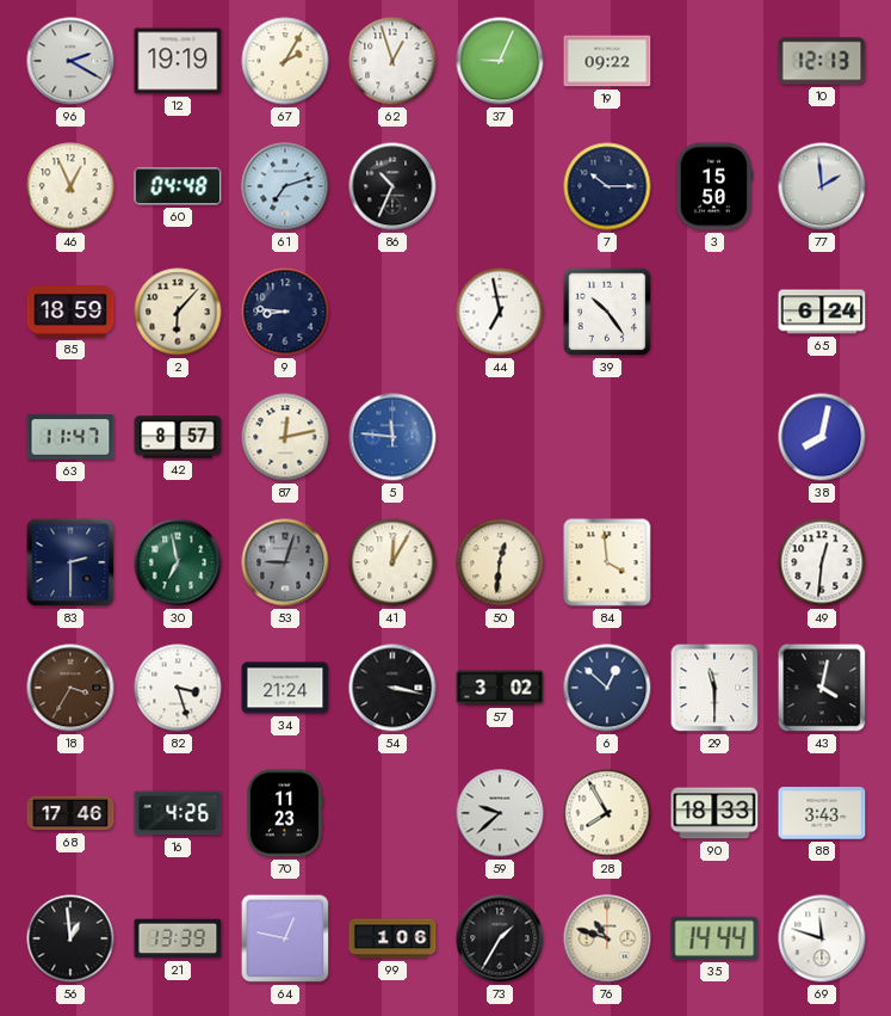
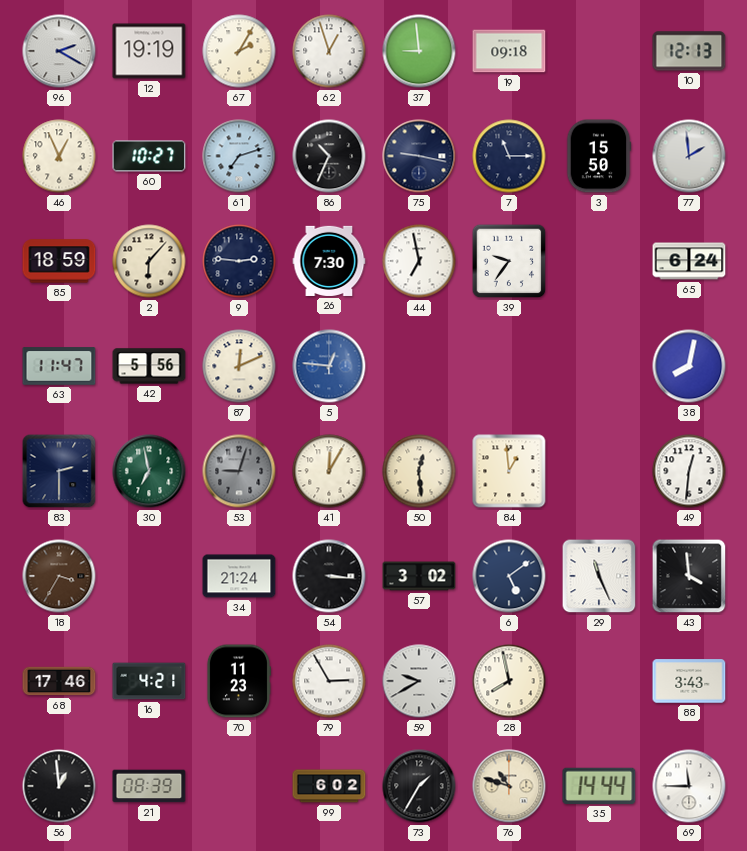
37: 9:04 -> 8:59
19: 09:22 -> 09:18
60: 04:48 -> 10:27
75: none -> 9:17
7: 10:15 -> 11:15
9: 8:46 -> 2:46
26: none -> 7:30
39: 10:24 -> 9:36
42: 8:57 -> 5:56
87: 12:13 -> 12:11
5: 11:46 -> 12:46
50: 12:31 -> 12:29
84: 3:59 -> 12:59
82: 3:27 -> none
54: 3:17 -> 3:16
6: 12:52 -> 5:09
29: 11:30 -> 11:26
43: 4:02 -> 3:59
16: 4:26 -> 4:21
79: none -> 2:55
59: 9:38 -> 9:40
28: 7:55 -> 7:58
90: 18:33 -> none
21: 13:39 -> 08:39
64: 12:47 -> none
99: 1:06 -> 6:02
69: 11:48 -> 11:45
